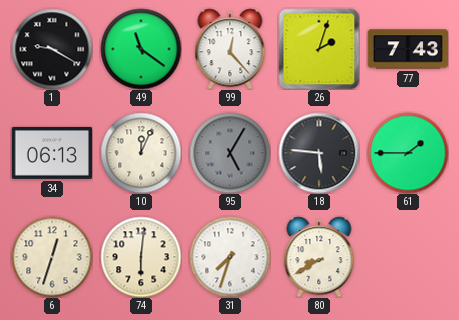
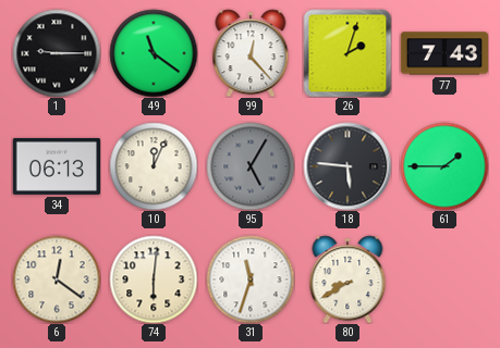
1: 9:20 -> 9:15
6: 12:33 -> 12:21
31: 7:33 -> 11:33
